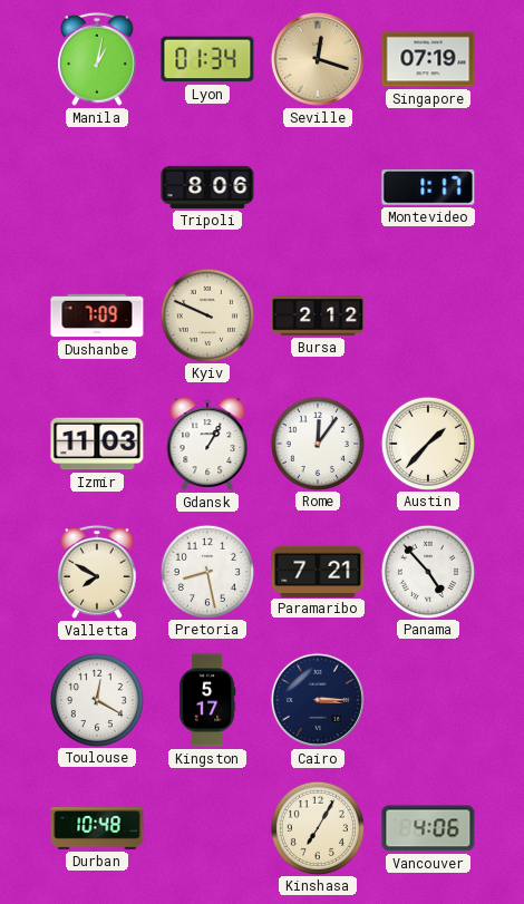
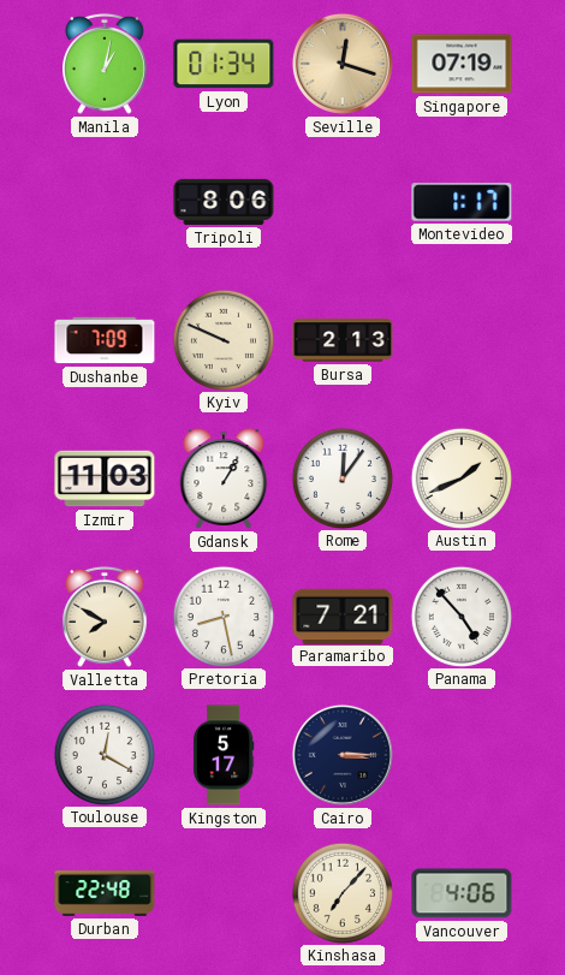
Bursa: 2:12 -> 2:13
Austin: 1:37 -> 1:41
Durban: 10:48 -> 22:48
Kinshasa: 7:05 -> 7:07
